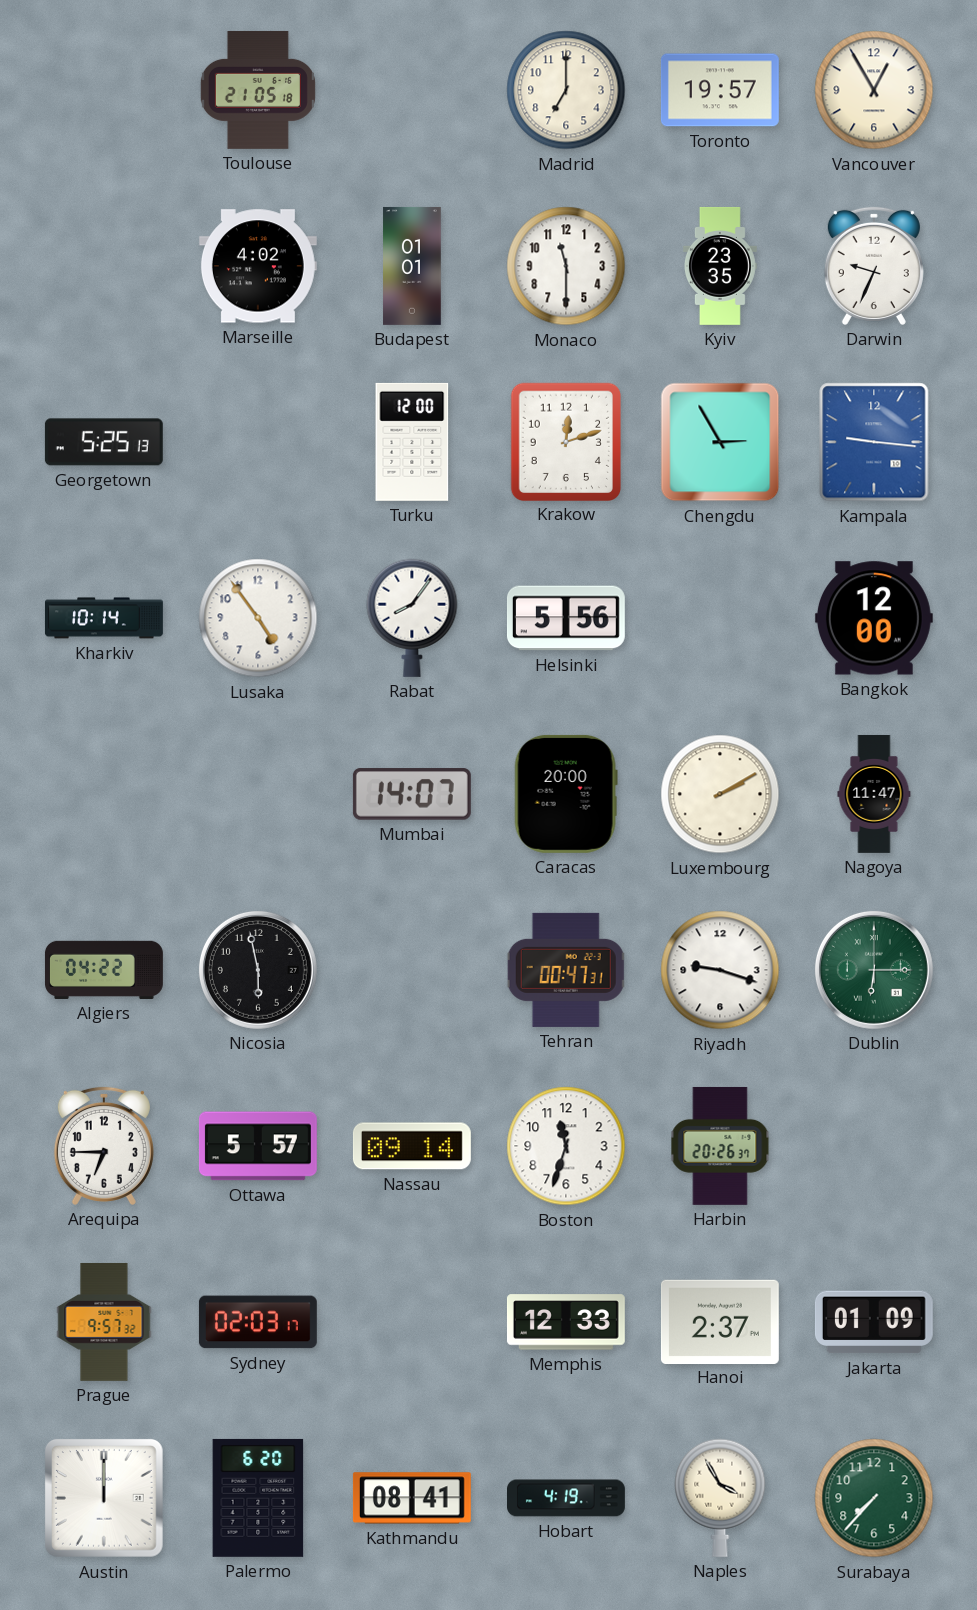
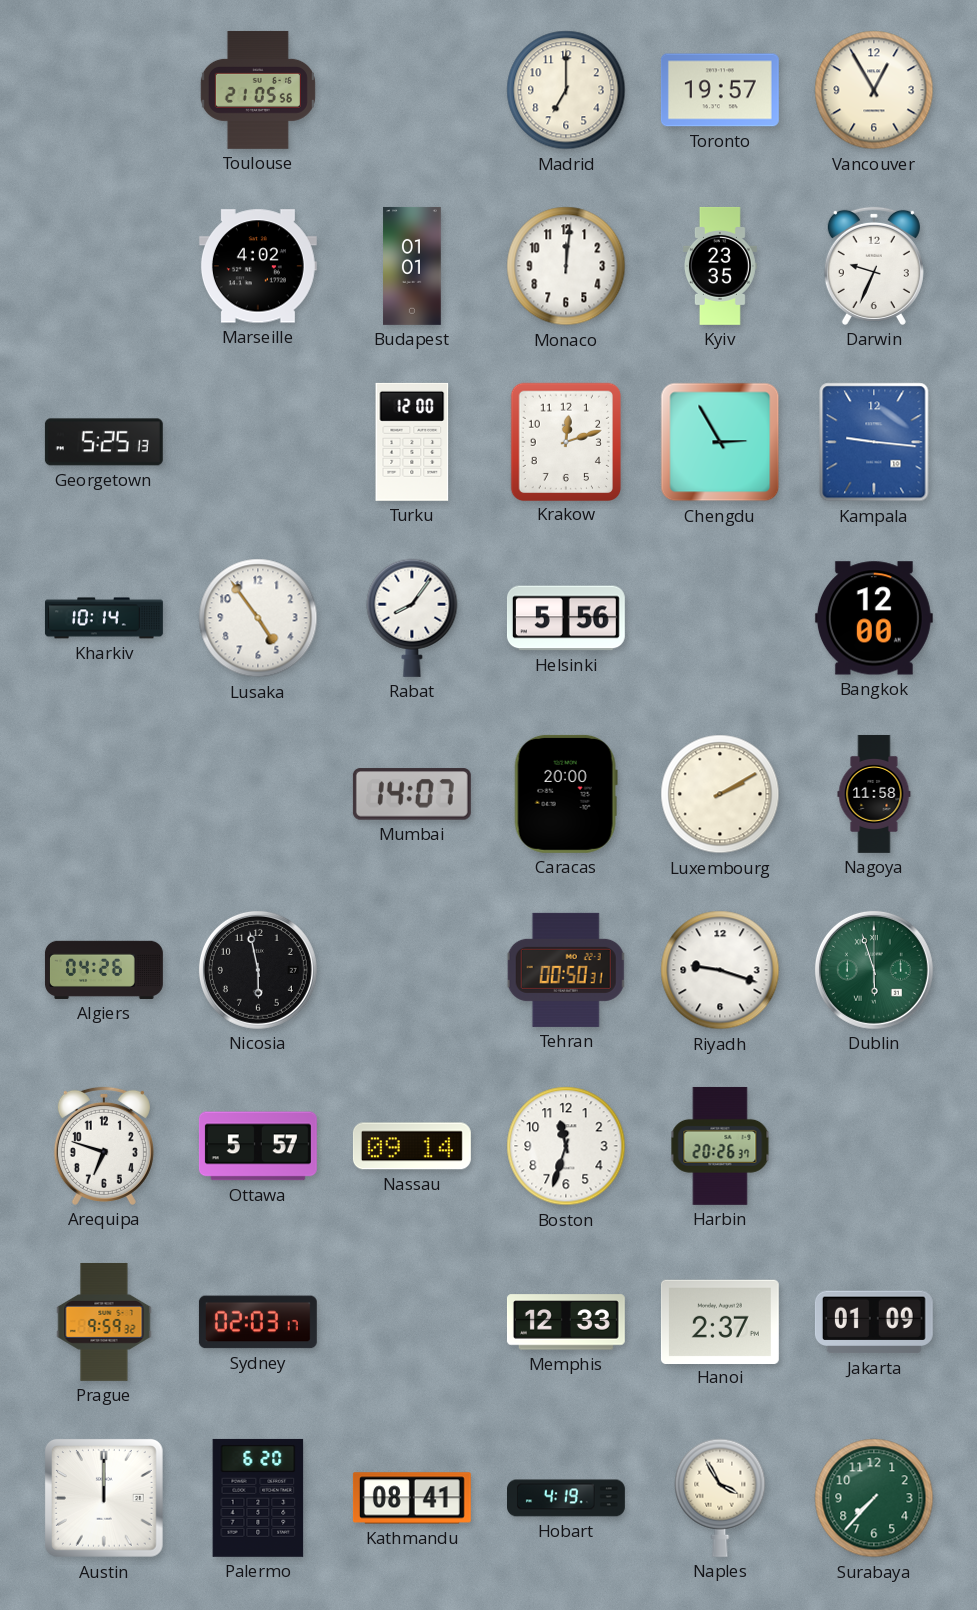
Toulouse: 21:05:18 -> 21:05:56
Monaco: 11:30 -> 12:01
Nagoya: 11:47 -> 11:58
Algiers: 04:22 -> 04:26
Tehran: 00:47 -> 00:50
Dublin: 6:15 -> 5:57
Arequipa: 6:45 -> 6:48
Prague: 9:57 -> 9:59
